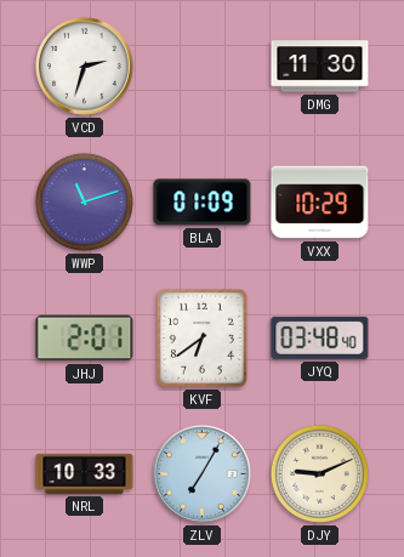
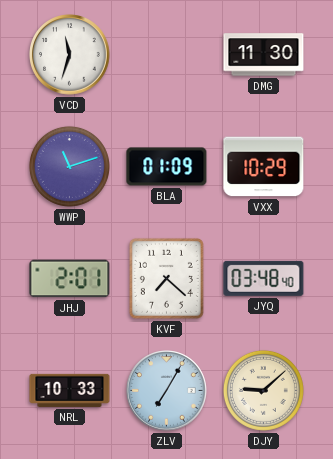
VCD: 2:33 -> 11:33
KVF: 6:39 -> 7:22
DJY: 9:11 -> 9:08
